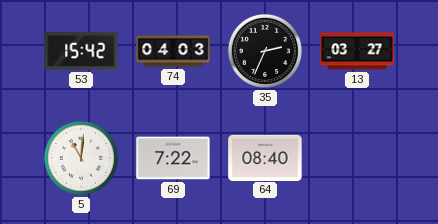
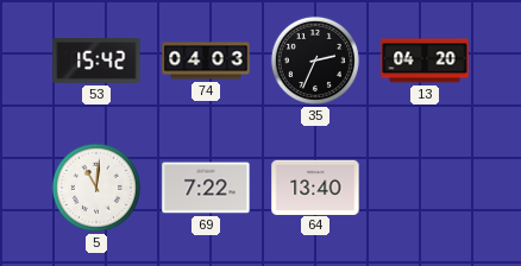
13: 03:27 -> 04:20
64: 08:40 -> 13:40
